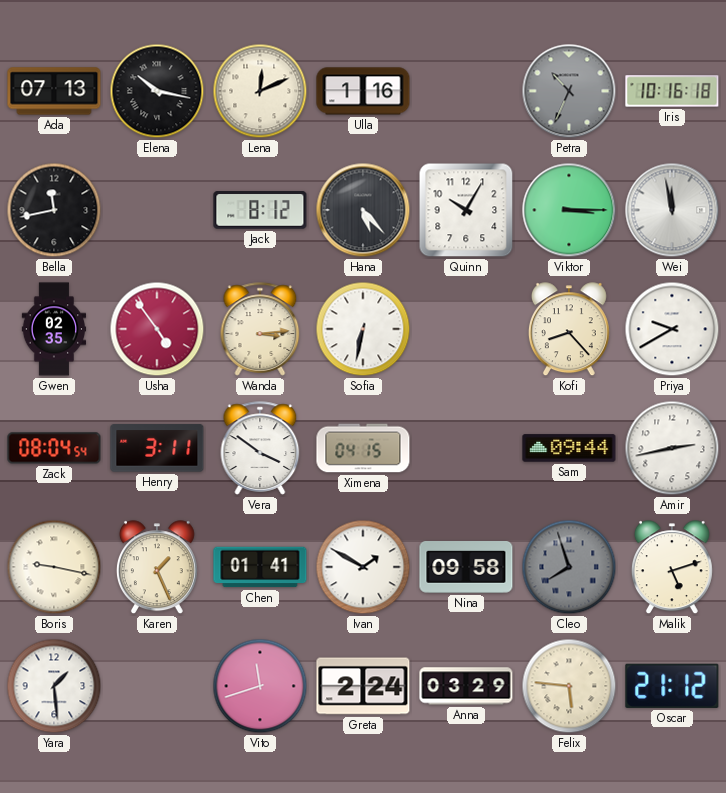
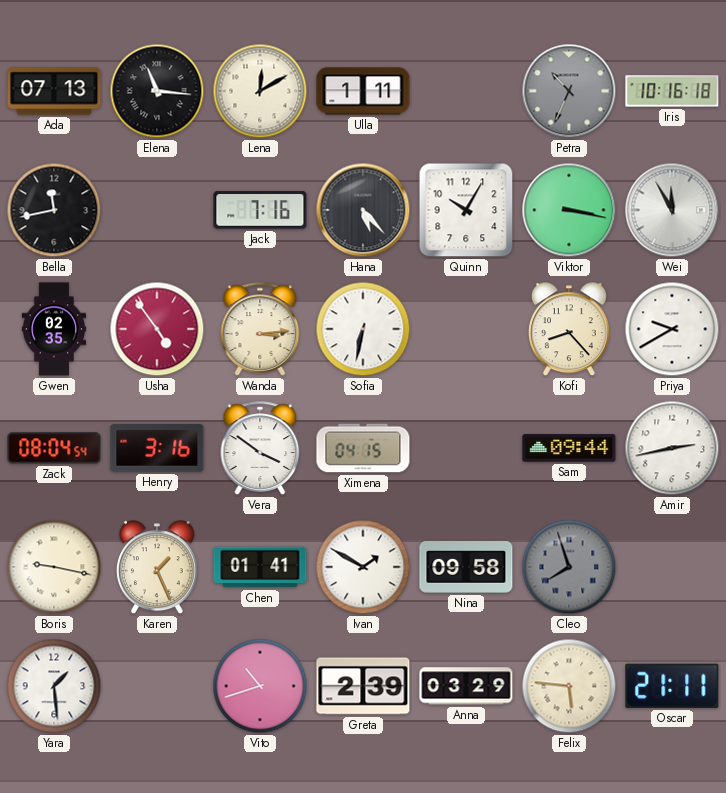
Elena: 10:17 -> 11:16
Lena: 12:11 -> 12:10
Ulla: 1:16 -> 1:11
Jack: 8:12 -> 7:16
Viktor: 3:15 -> 3:17
Wei: 11:58 -> 11:55
Henry: 3:11 -> 3:16
Malik: 5:12 -> none
Vito: 11:42 -> 10:42
Greta: 2:24 -> 2:39
Oscar: 21:12 -> 21:11
